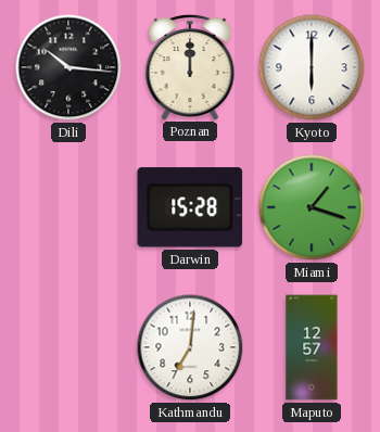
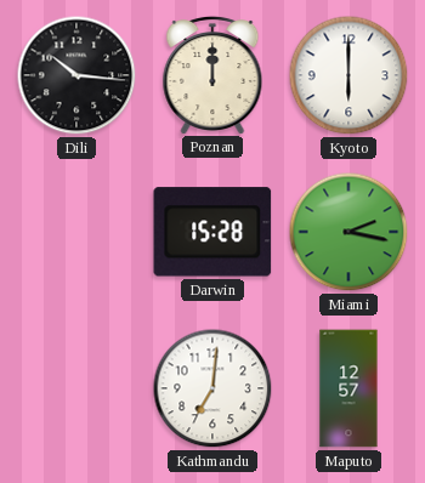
Miami: 1:18 -> 2:17
